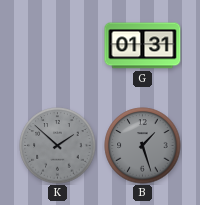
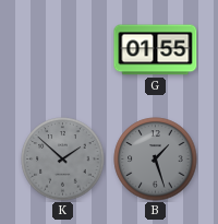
G: 01:31 -> 01:55
